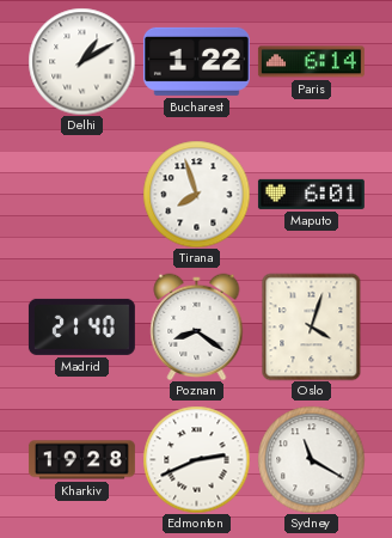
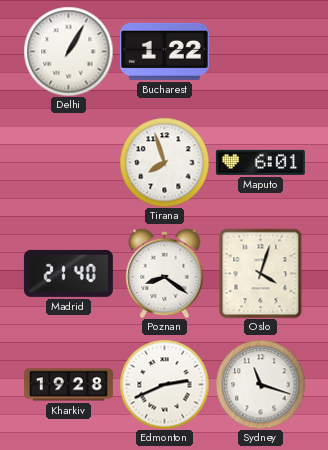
Delhi: 1:10 -> 1:05
Paris: 6:14 -> none
Sydney: 11:20 -> 11:18
